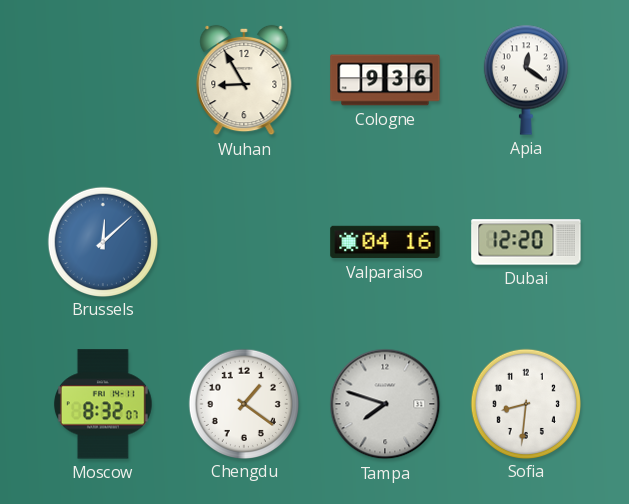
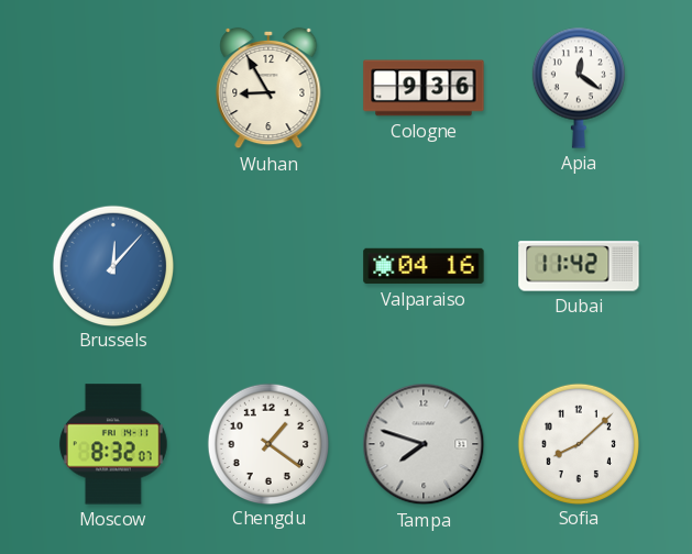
Brussels: 12:08 -> 12:07
Dubai: 12:20 -> 11:42
Sofia: 8:31 -> 8:08
